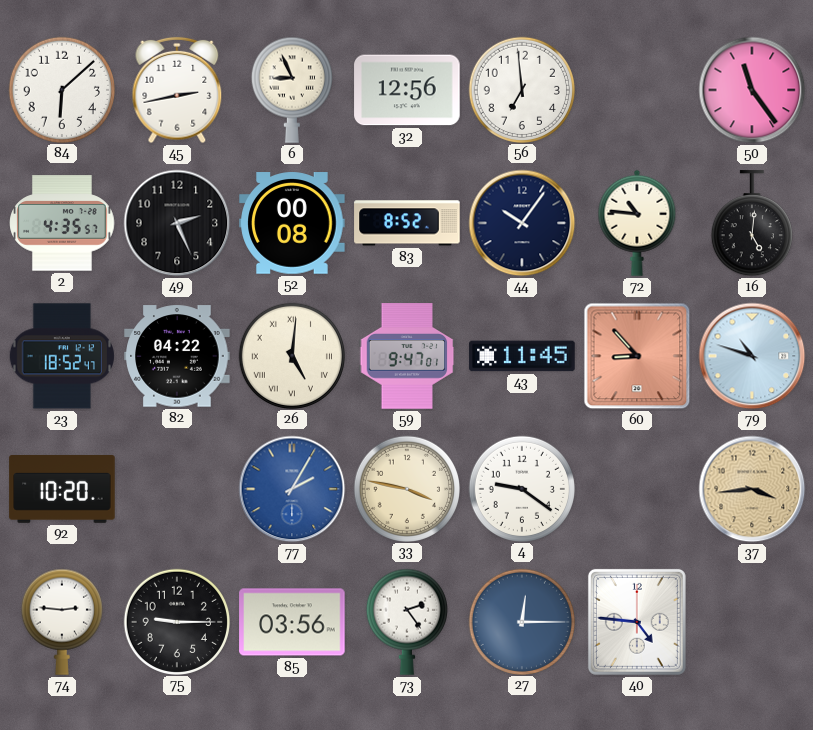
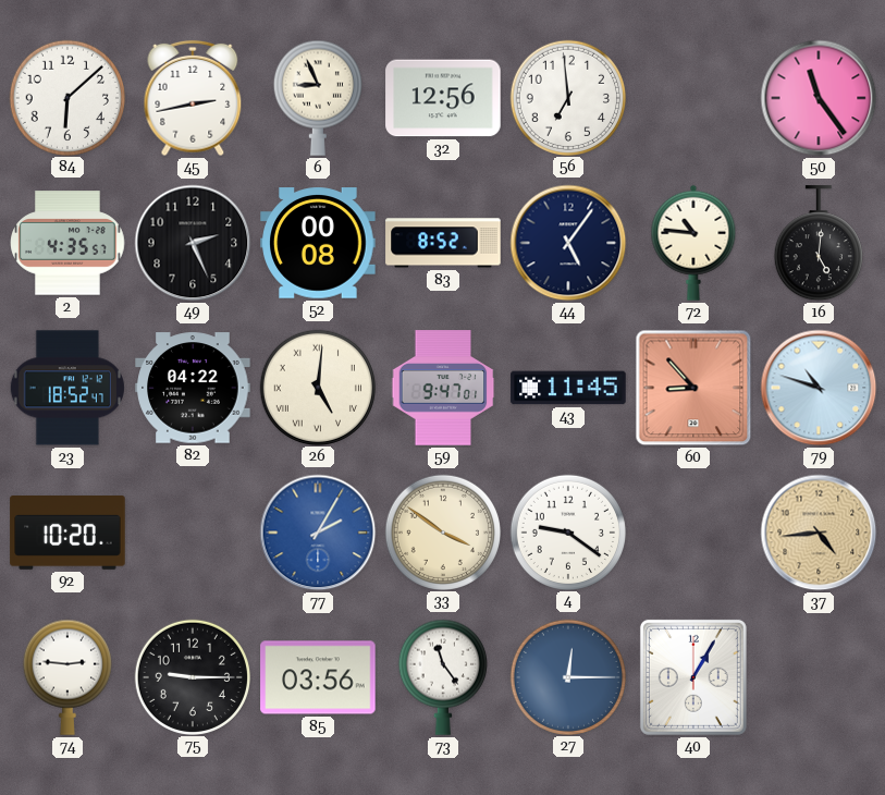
44: 10:06 -> 5:06
33: 3:47 -> 3:51
37: 3:44 -> 4:44
73: 2:24 -> 11:24
40: 4:46 -> 1:05
